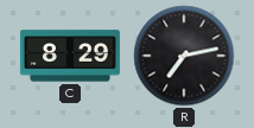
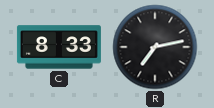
C: 8:29 -> 8:33
